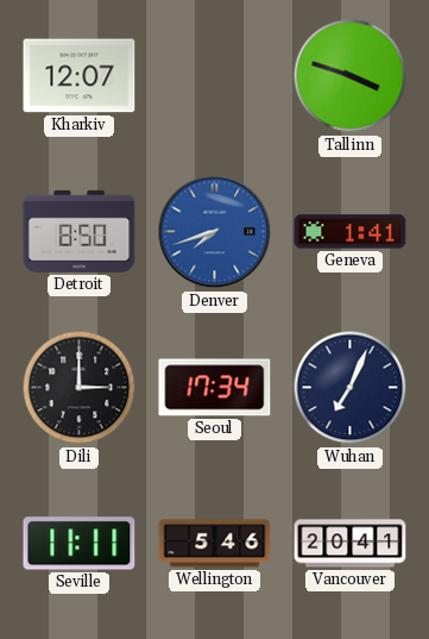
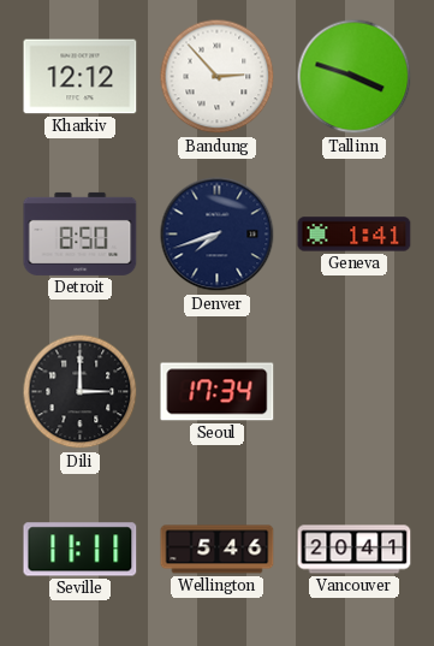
Kharkiv: 12:07 -> 12:12
Bandung: none -> 2:53
Denver dial: blue -> navy
Wuhan: 7:04 -> none
